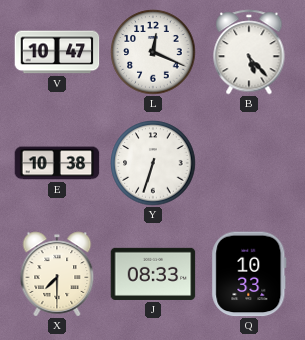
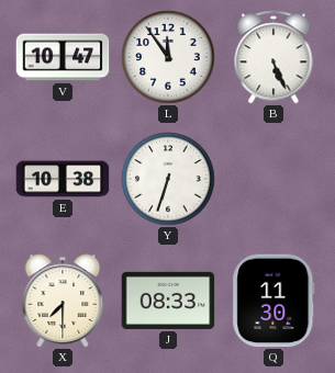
L: 12:19 -> 11:54
B: 5:23 -> 5:26
Q: 10:33 -> 11:30
